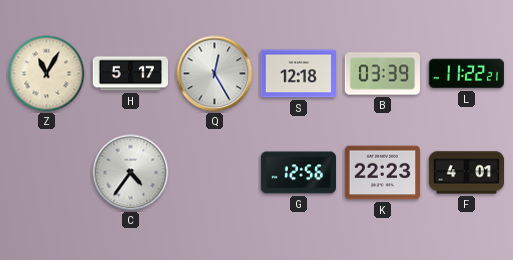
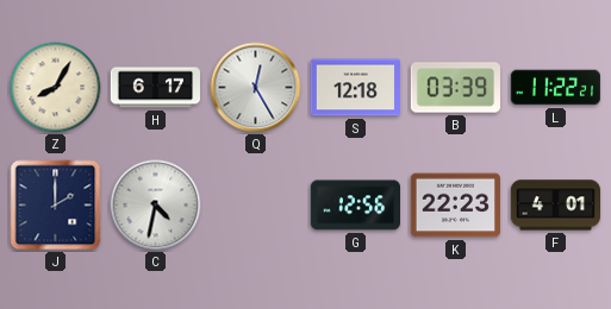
Z: 11:05 -> 8:05
H: 5:17 -> 6:17
J: none -> 2:00
C: 4:36 -> 4:32
